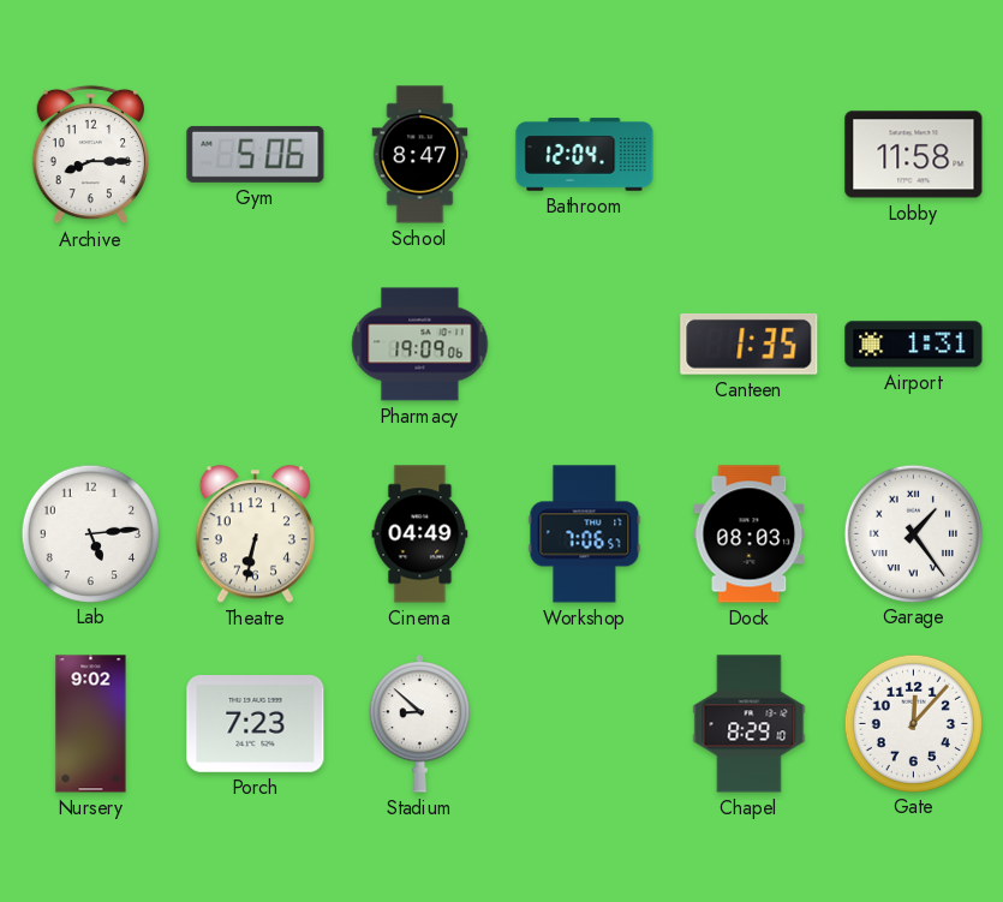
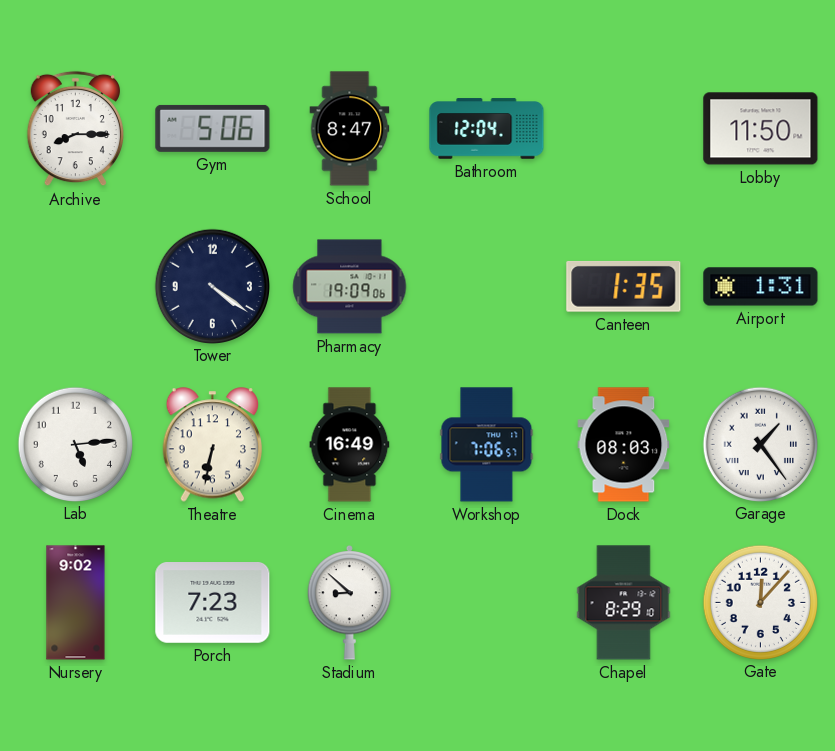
Lobby: 11:58 -> 11:50
Tower: none -> 4:21
Cinema: 04:49 -> 16:49
